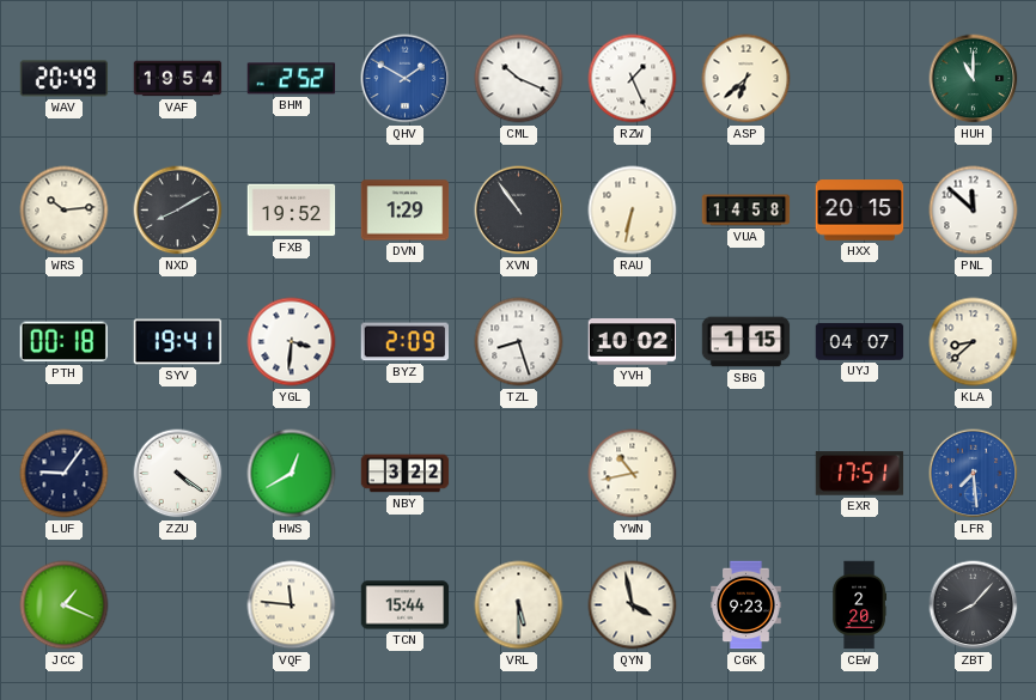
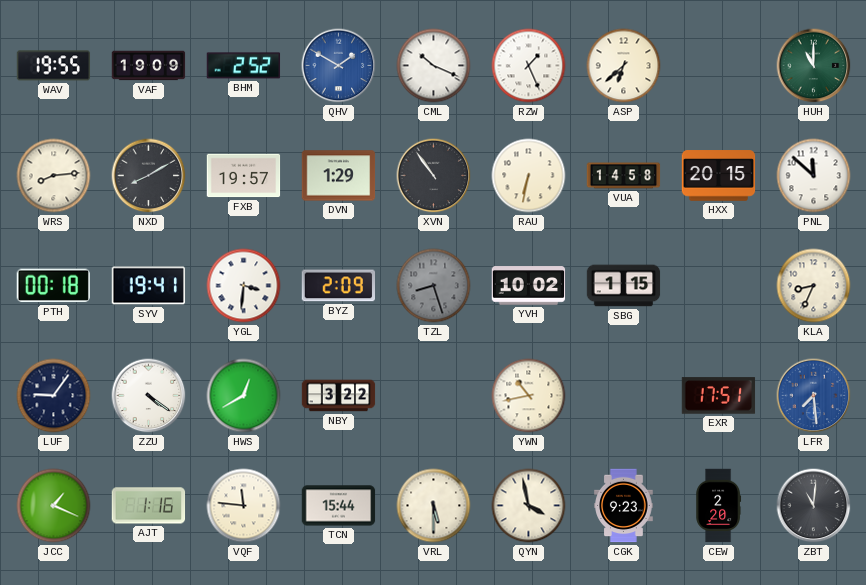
WAV: 20:49 -> 19:55
VAF: 19:54 -> 19:09
WRS: 10:14 -> 8:14
FXB: 19:52 -> 19:57
TZL dial: white -> grey
UYJ: 04:07 -> none
KLA: 8:38 -> 8:34
AJT: none -> 1:16
ZBT: 8:07 -> 11:01
